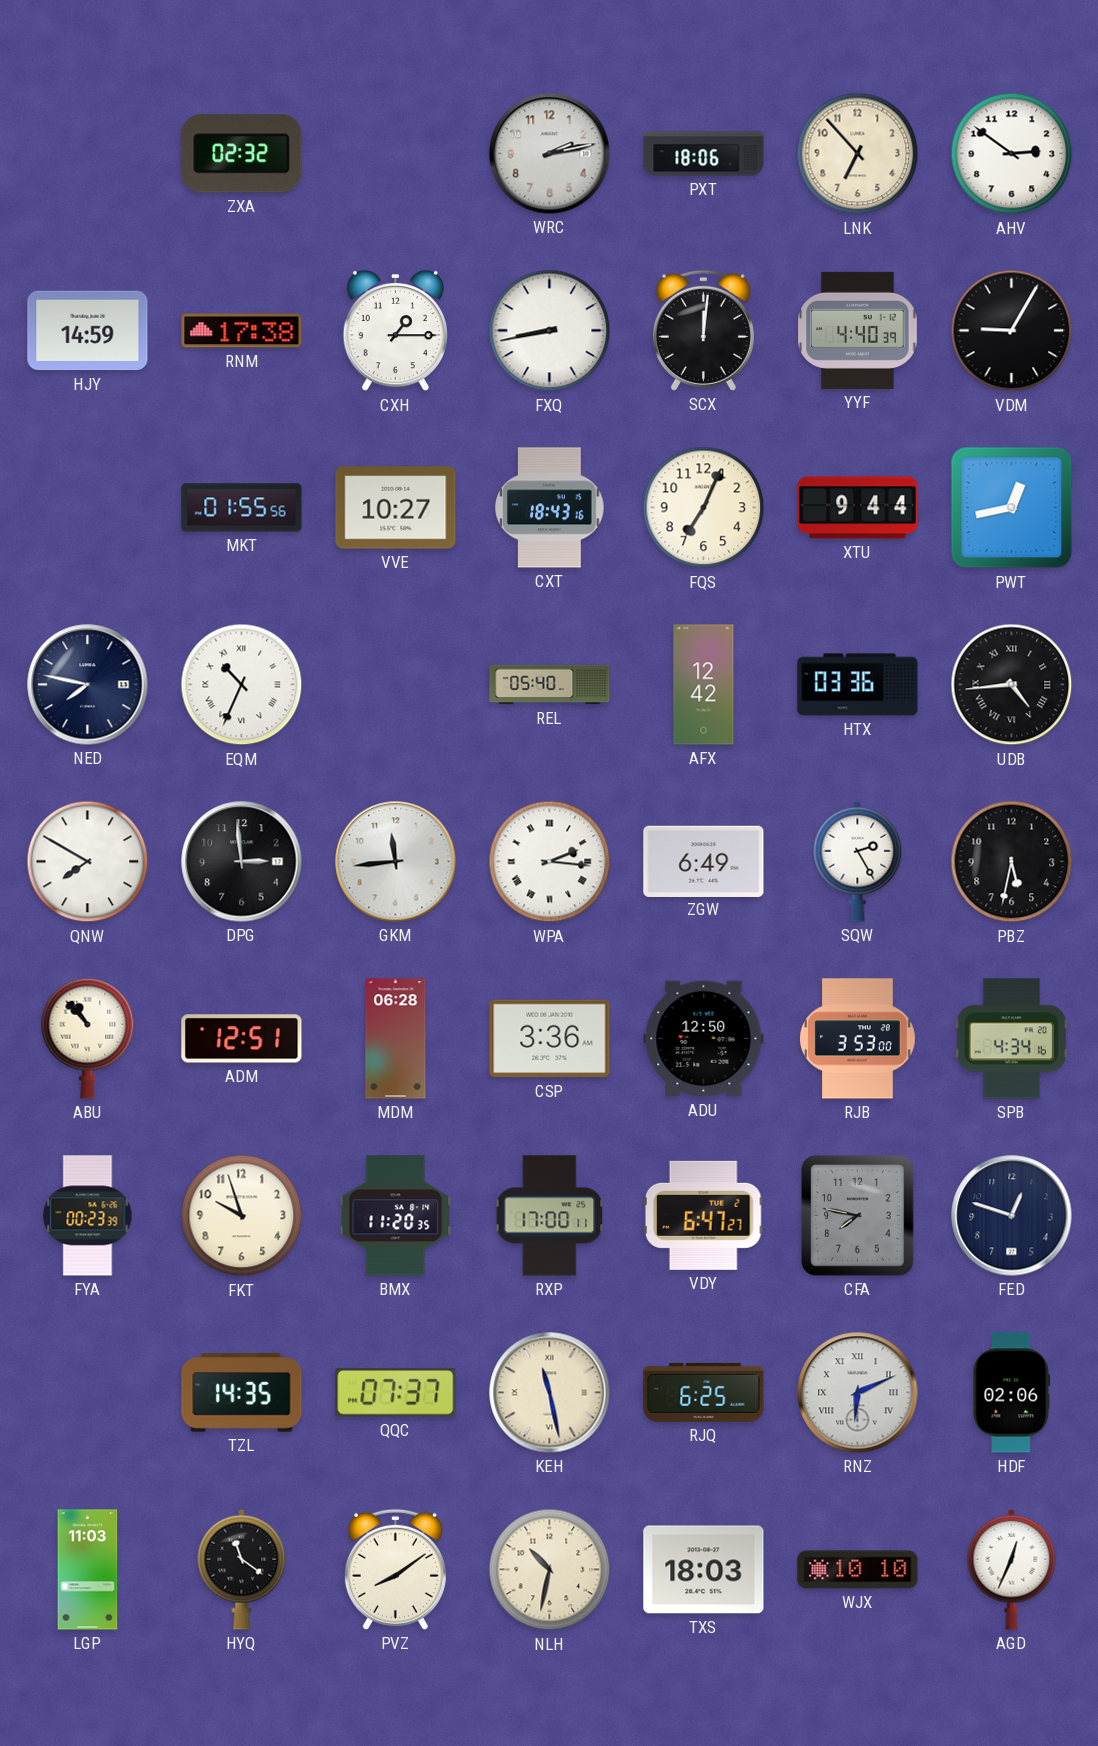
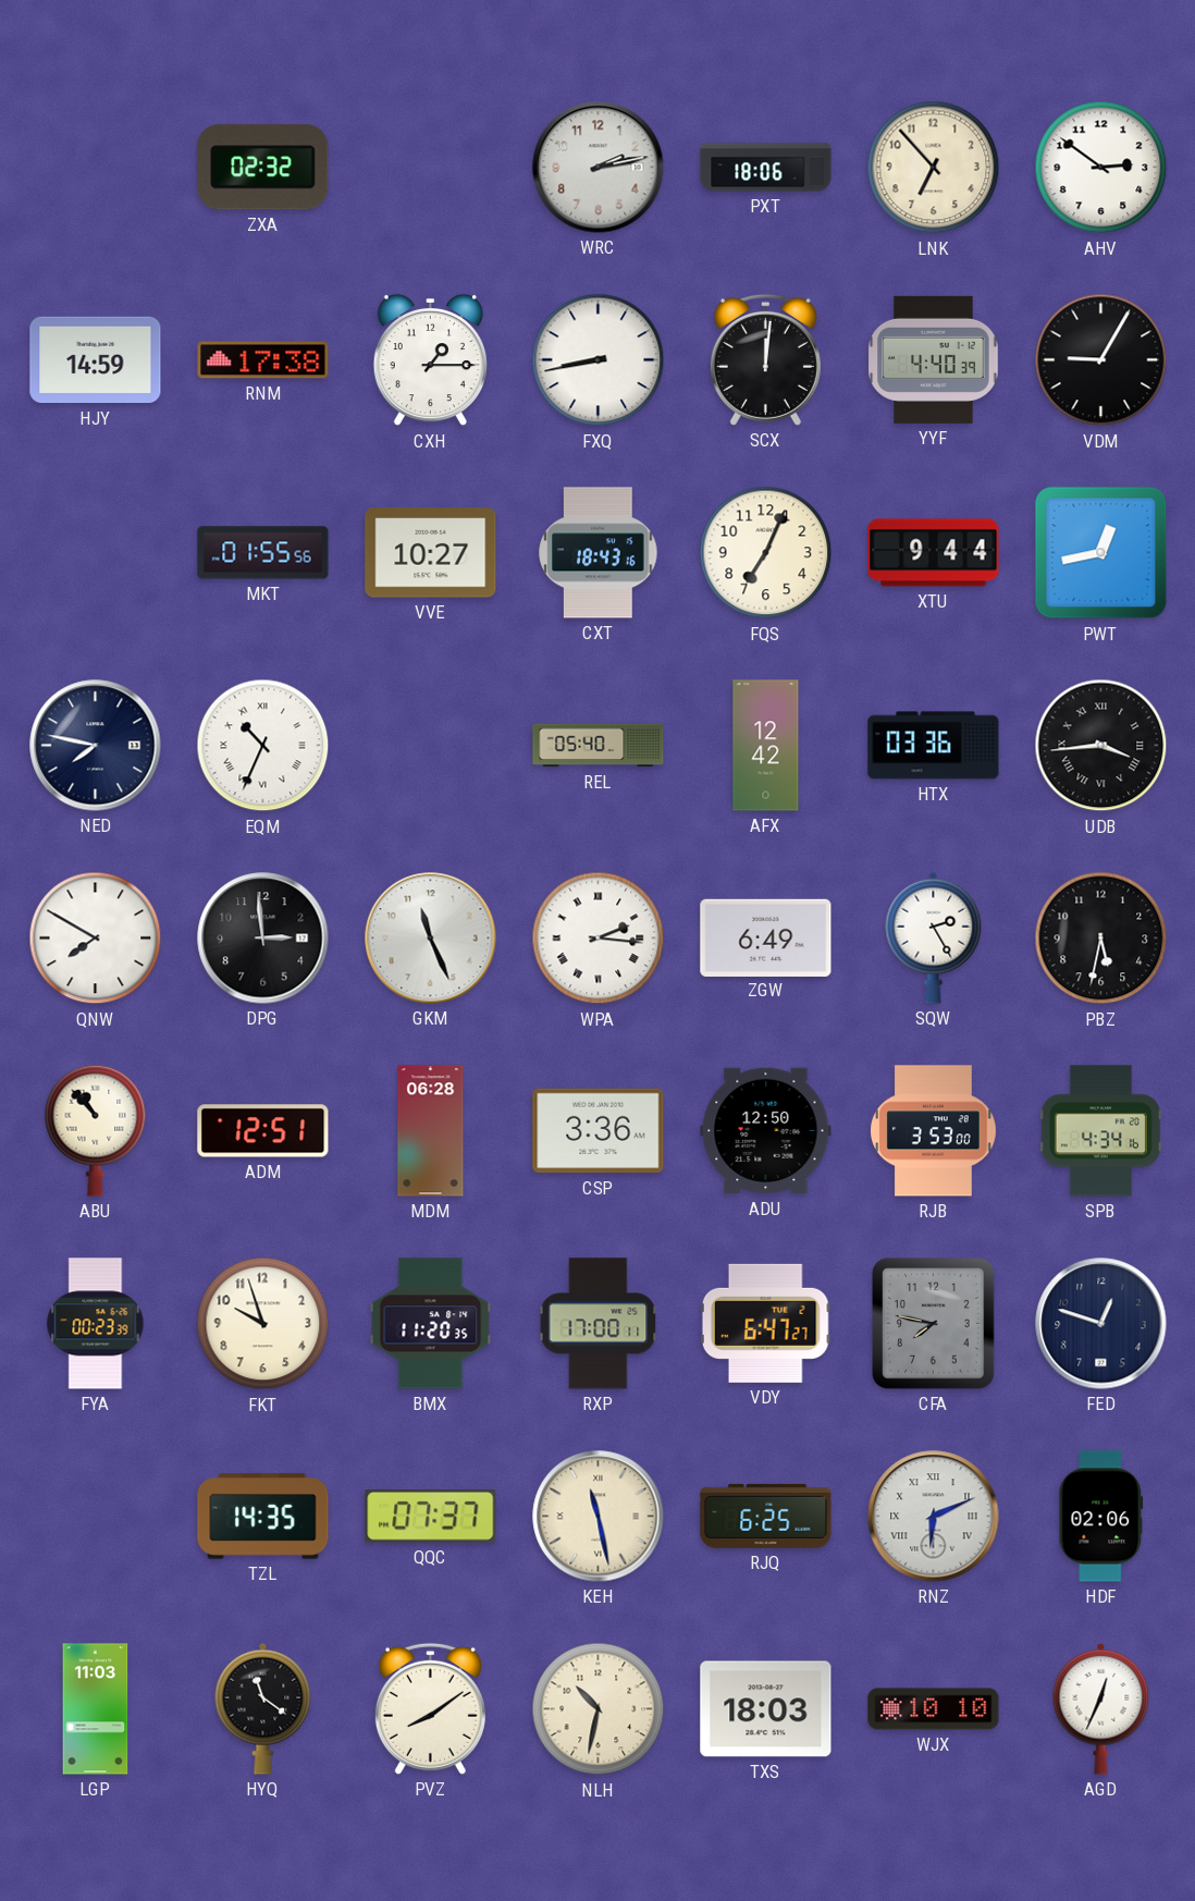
UDB: 4:44 -> 3:44
GKM: 11:44 -> 11:26
